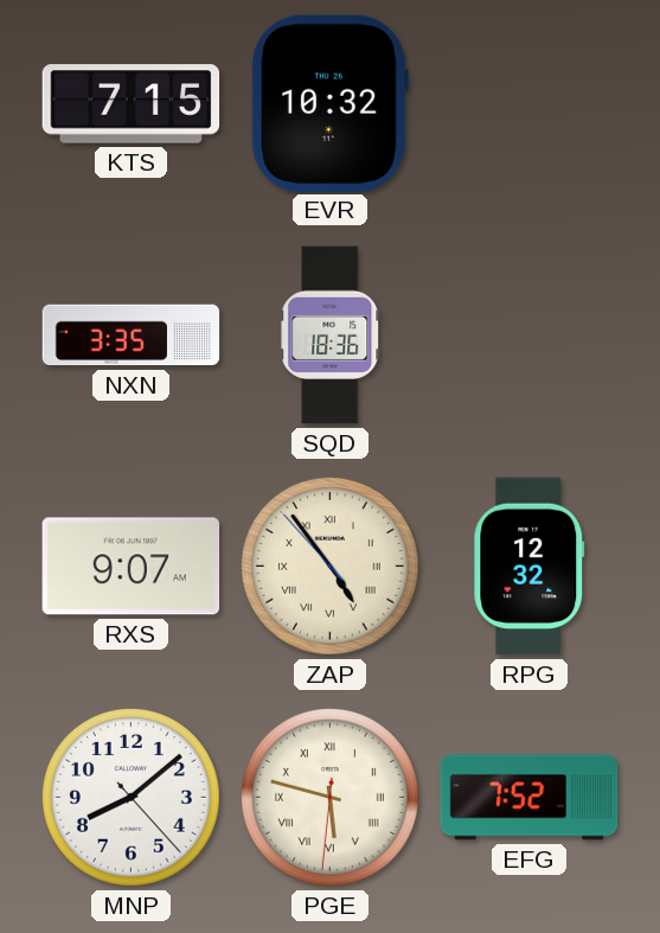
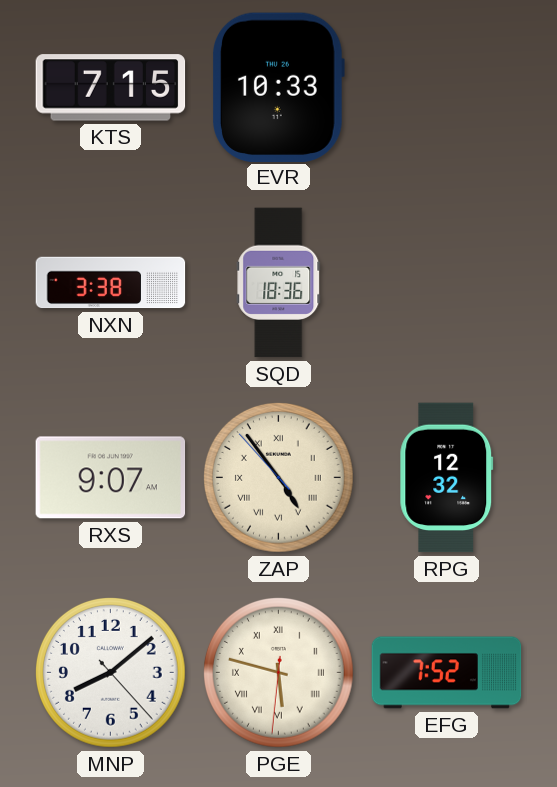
EVR: 10:32 -> 10:33
NXN: 3:35 -> 3:38
